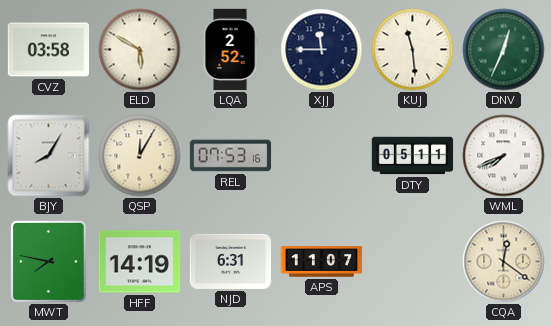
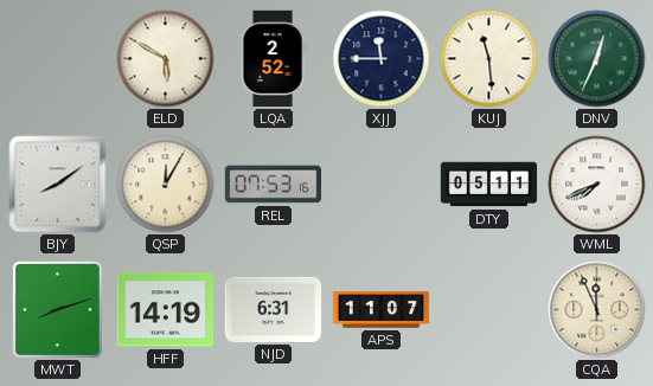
CVZ: 03:58 -> none
BJY: 8:05 -> 8:09
MWT: 7:47 -> 8:12
CQA: 12:21 -> 11:56
